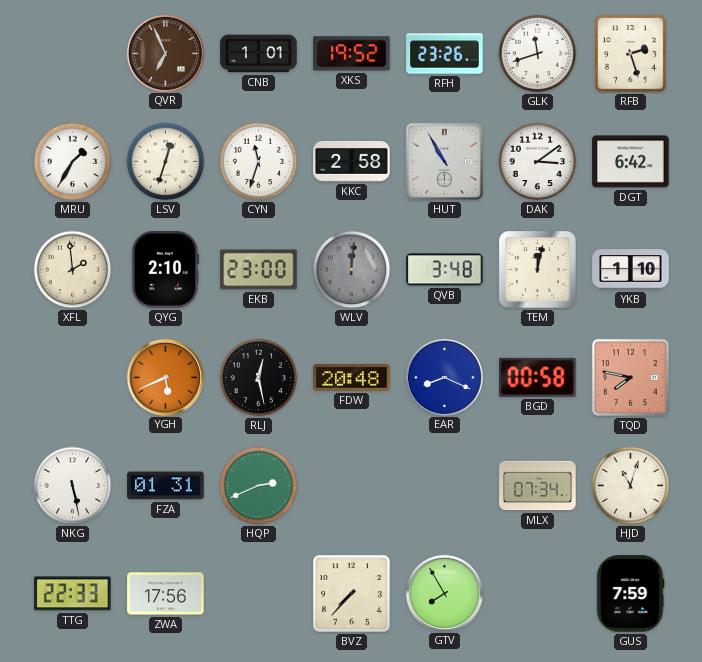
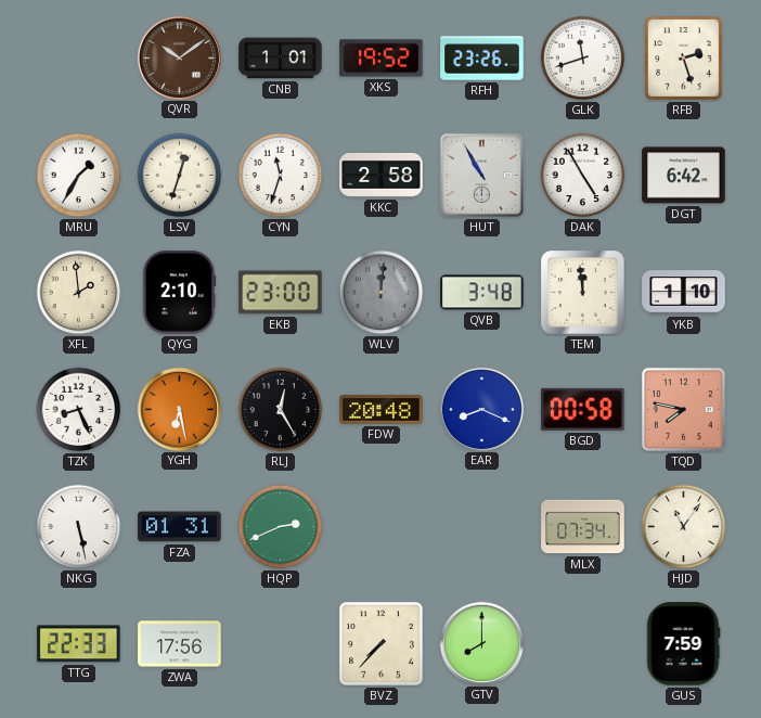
QVR: 6:56 -> 10:09
DAK: 3:09 -> 4:55
TEM: 12:02 -> 11:59
TZK: none -> 8:26
YGH: 5:41 -> 6:28
RLJ: 12:28 -> 12:25
HJD: 11:03 -> 11:06
GTV: 7:55 -> 8:00
